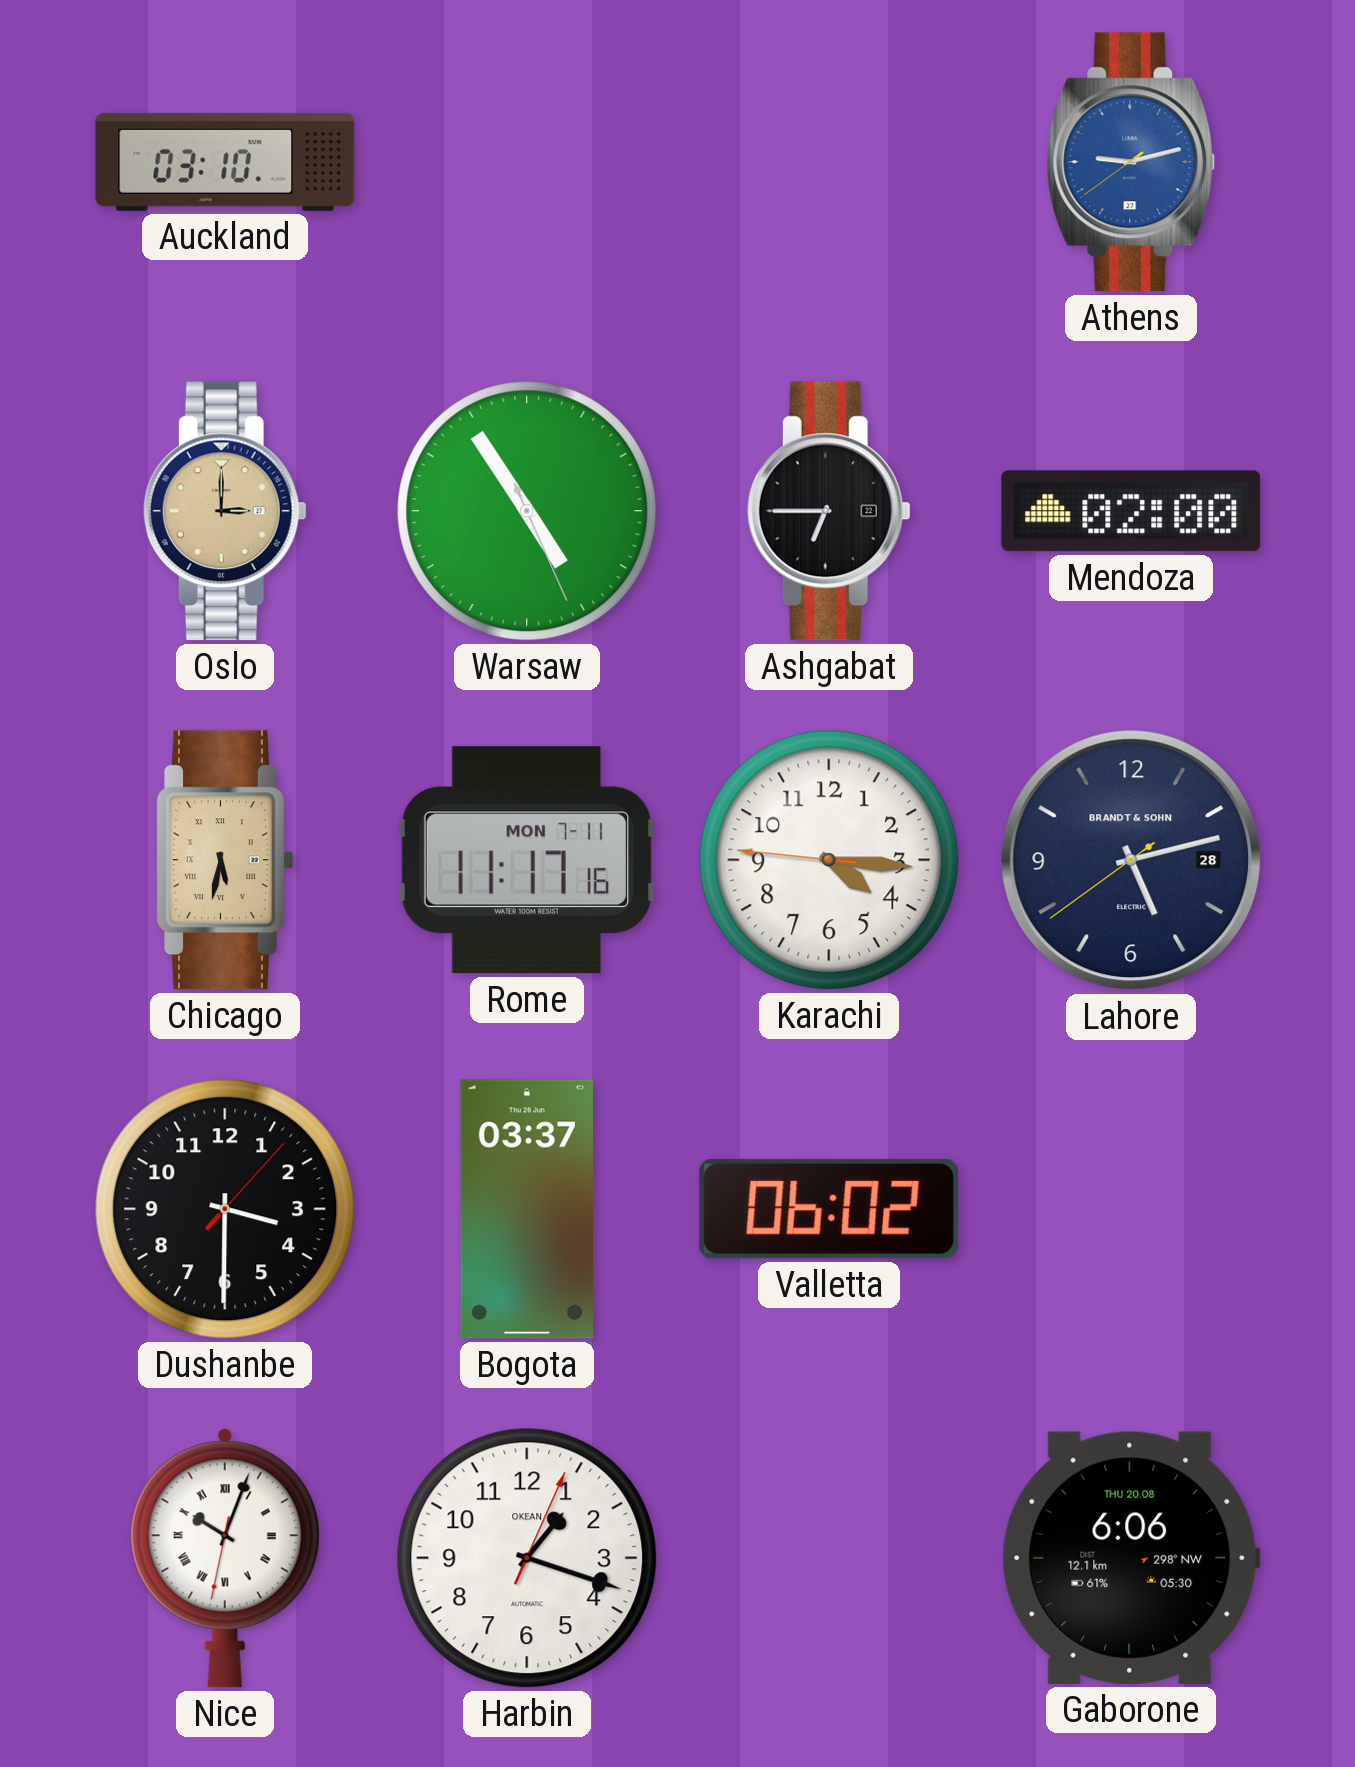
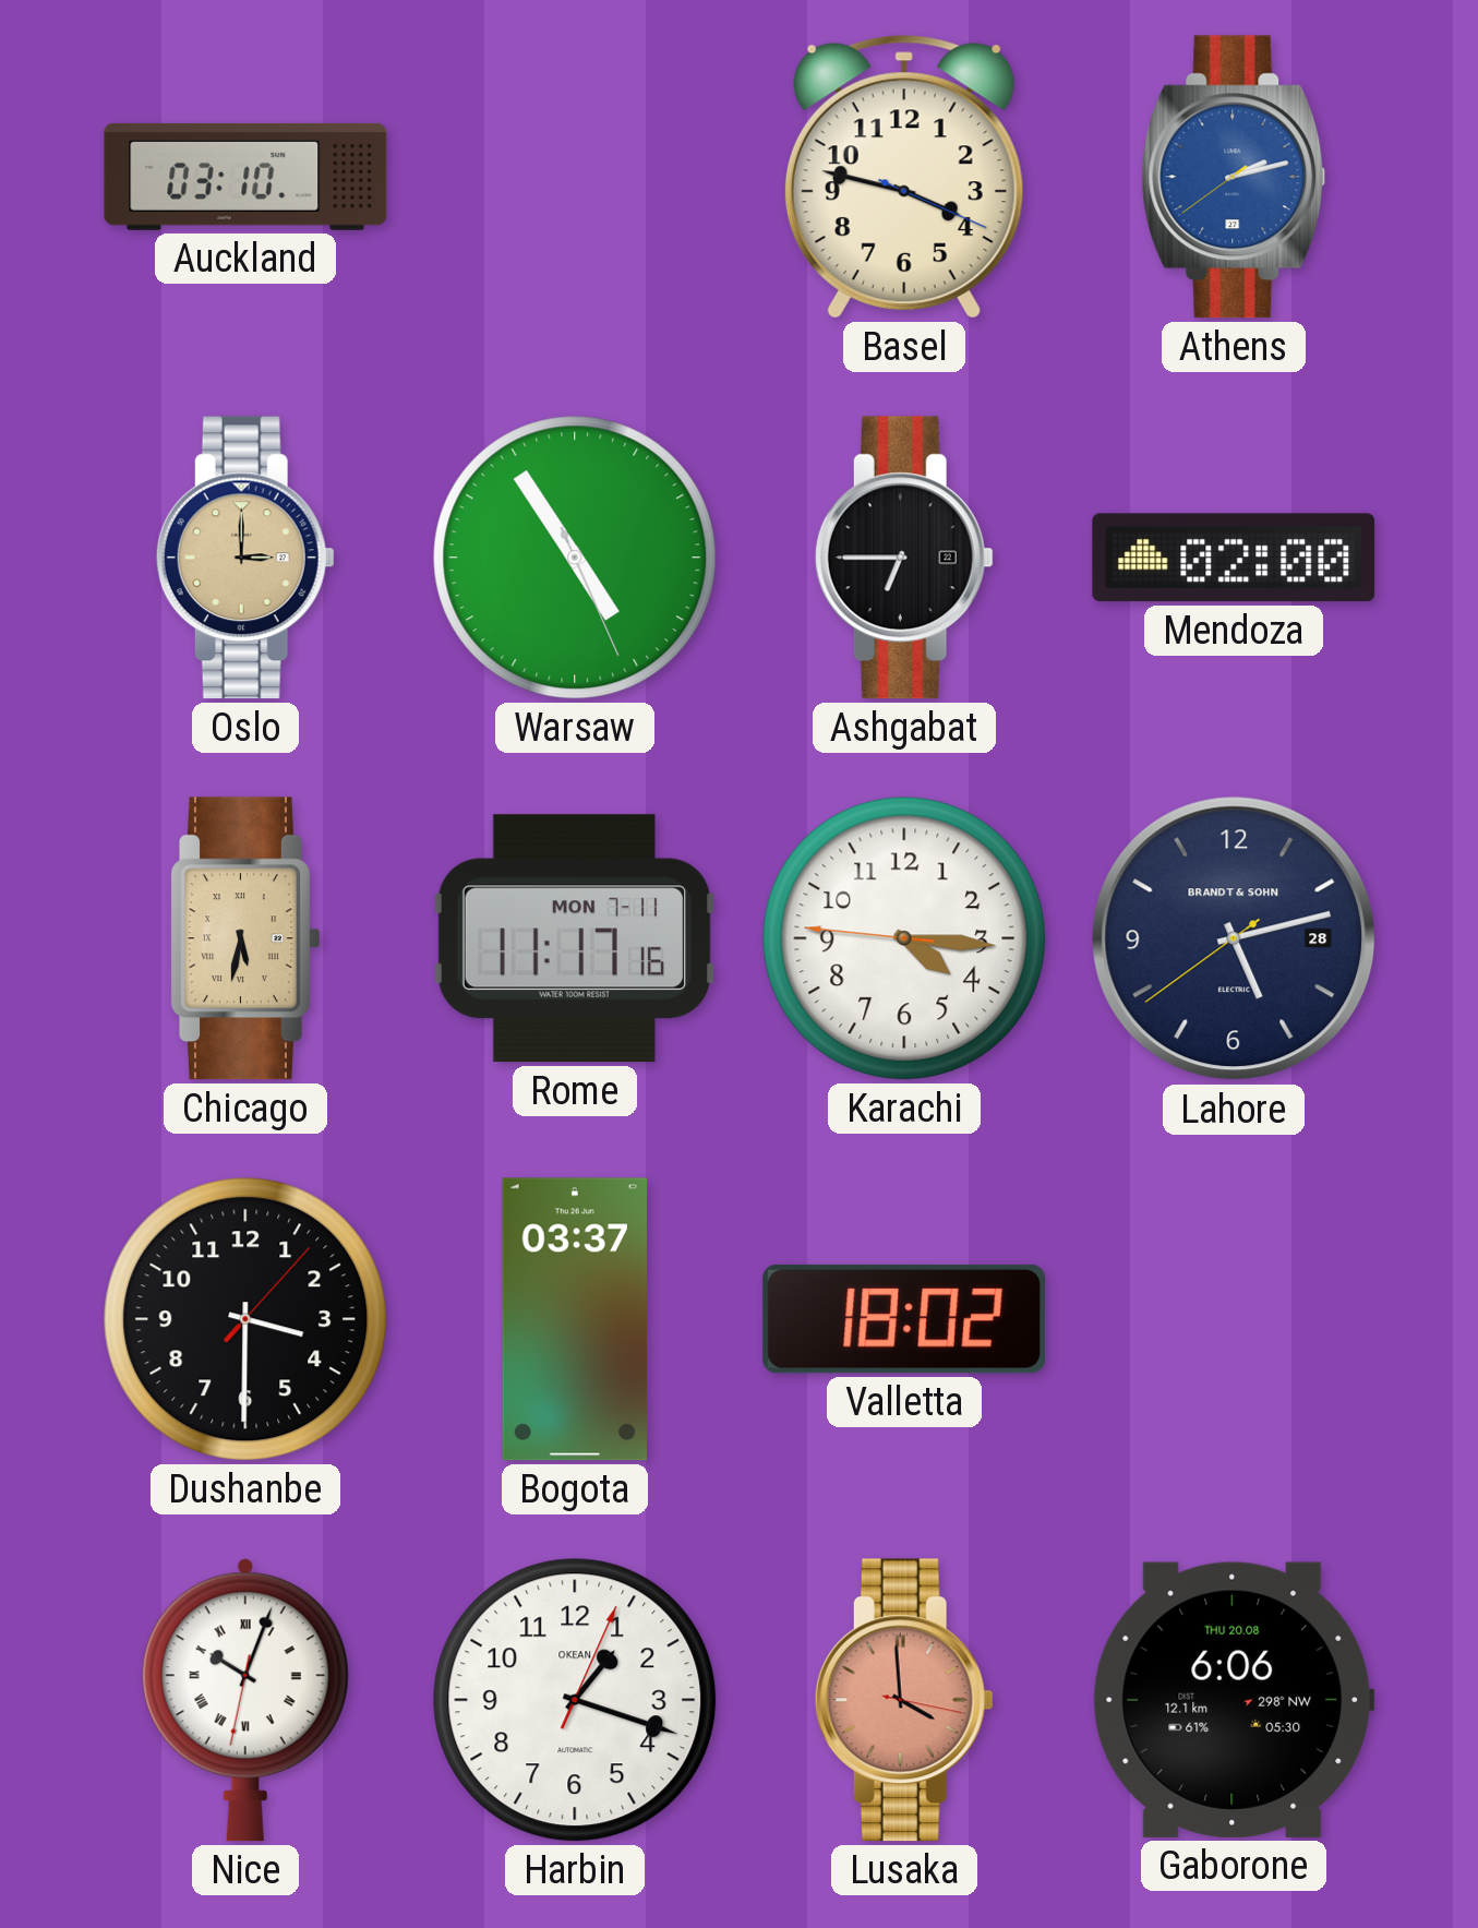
Basel: none -> 3:47
Athens: 9:12 -> 2:12
Valletta: 06:02 -> 18:02
Lusaka: none -> 3:59
